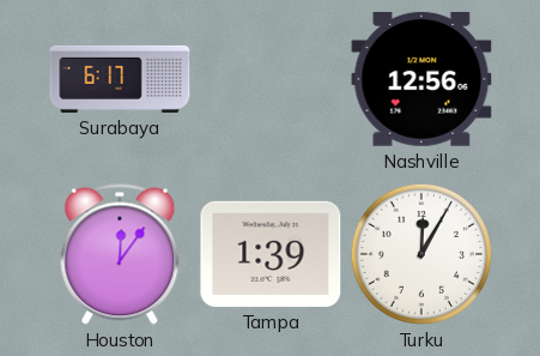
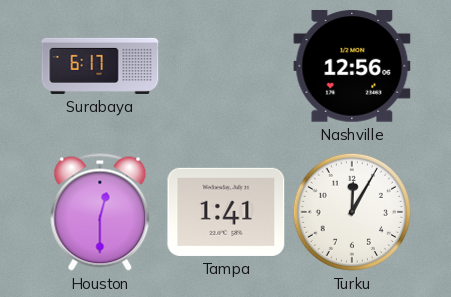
Houston: 12:06 -> 12:30
Tampa: 1:39 -> 1:41
